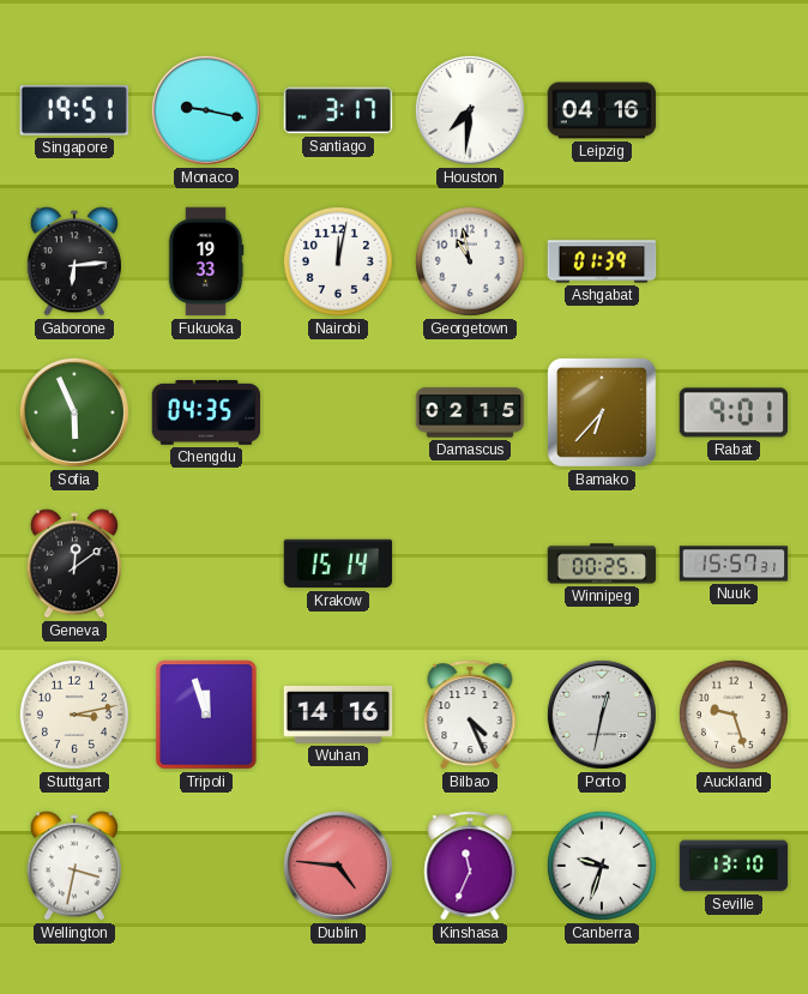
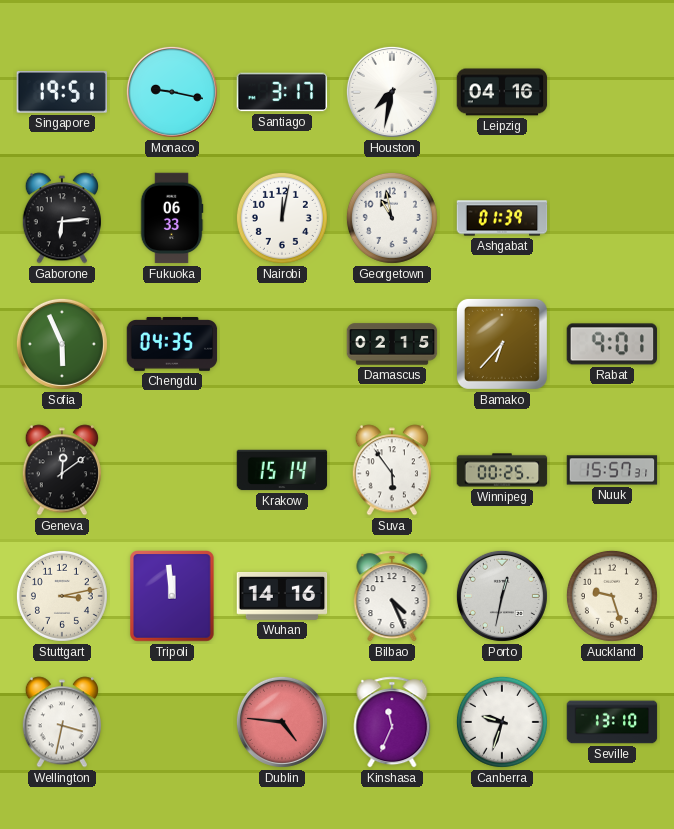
Houston: 7:31 -> 7:32
Fukuoka: 19:33 -> 06:33
Suva: none -> 5:54
Tripoli: 11:57 -> 11:59
